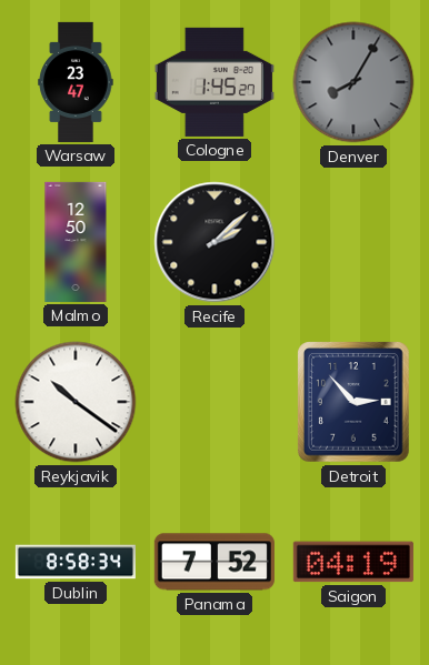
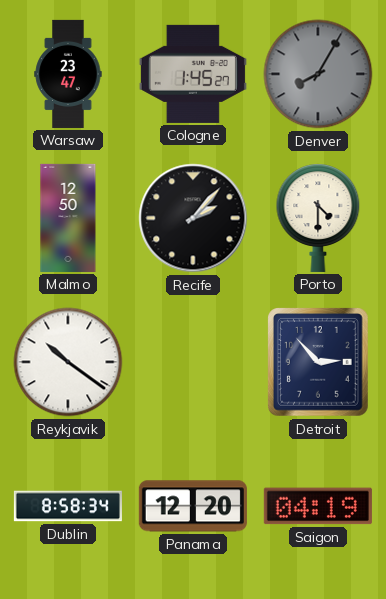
Recife: 2:08 -> 2:07
Porto: none -> 4:30
Panama: 7:52 -> 12:20
